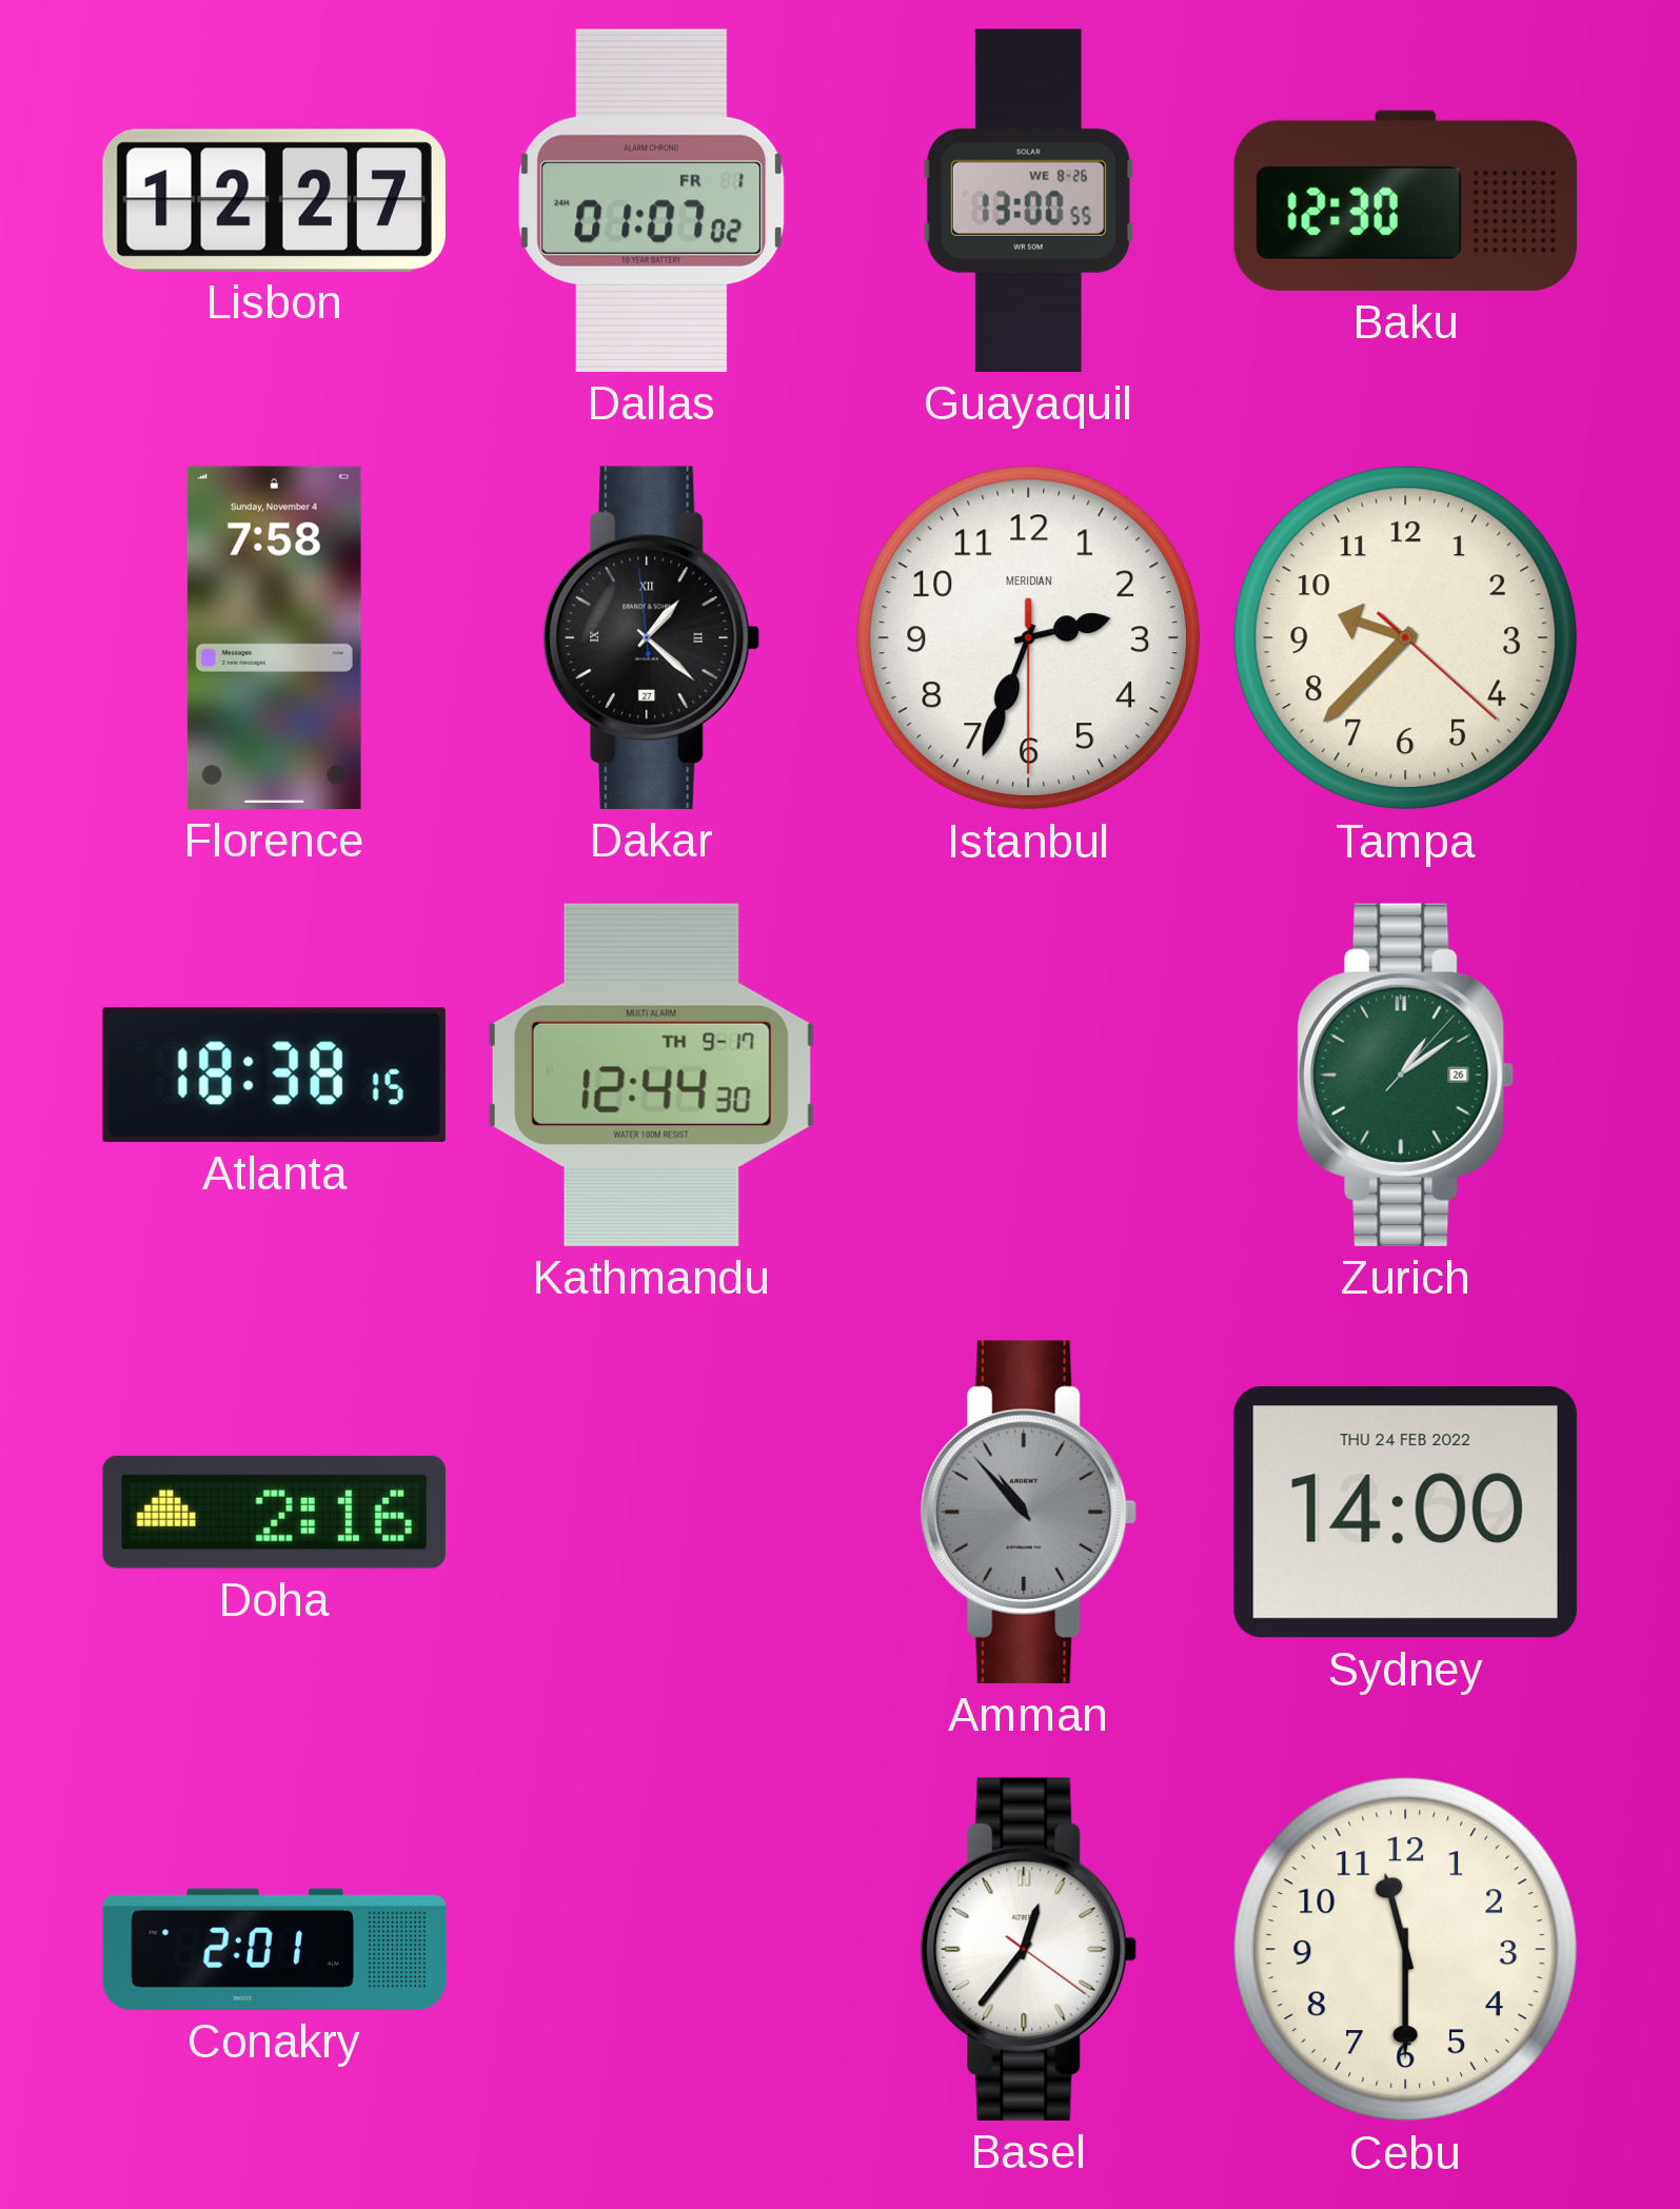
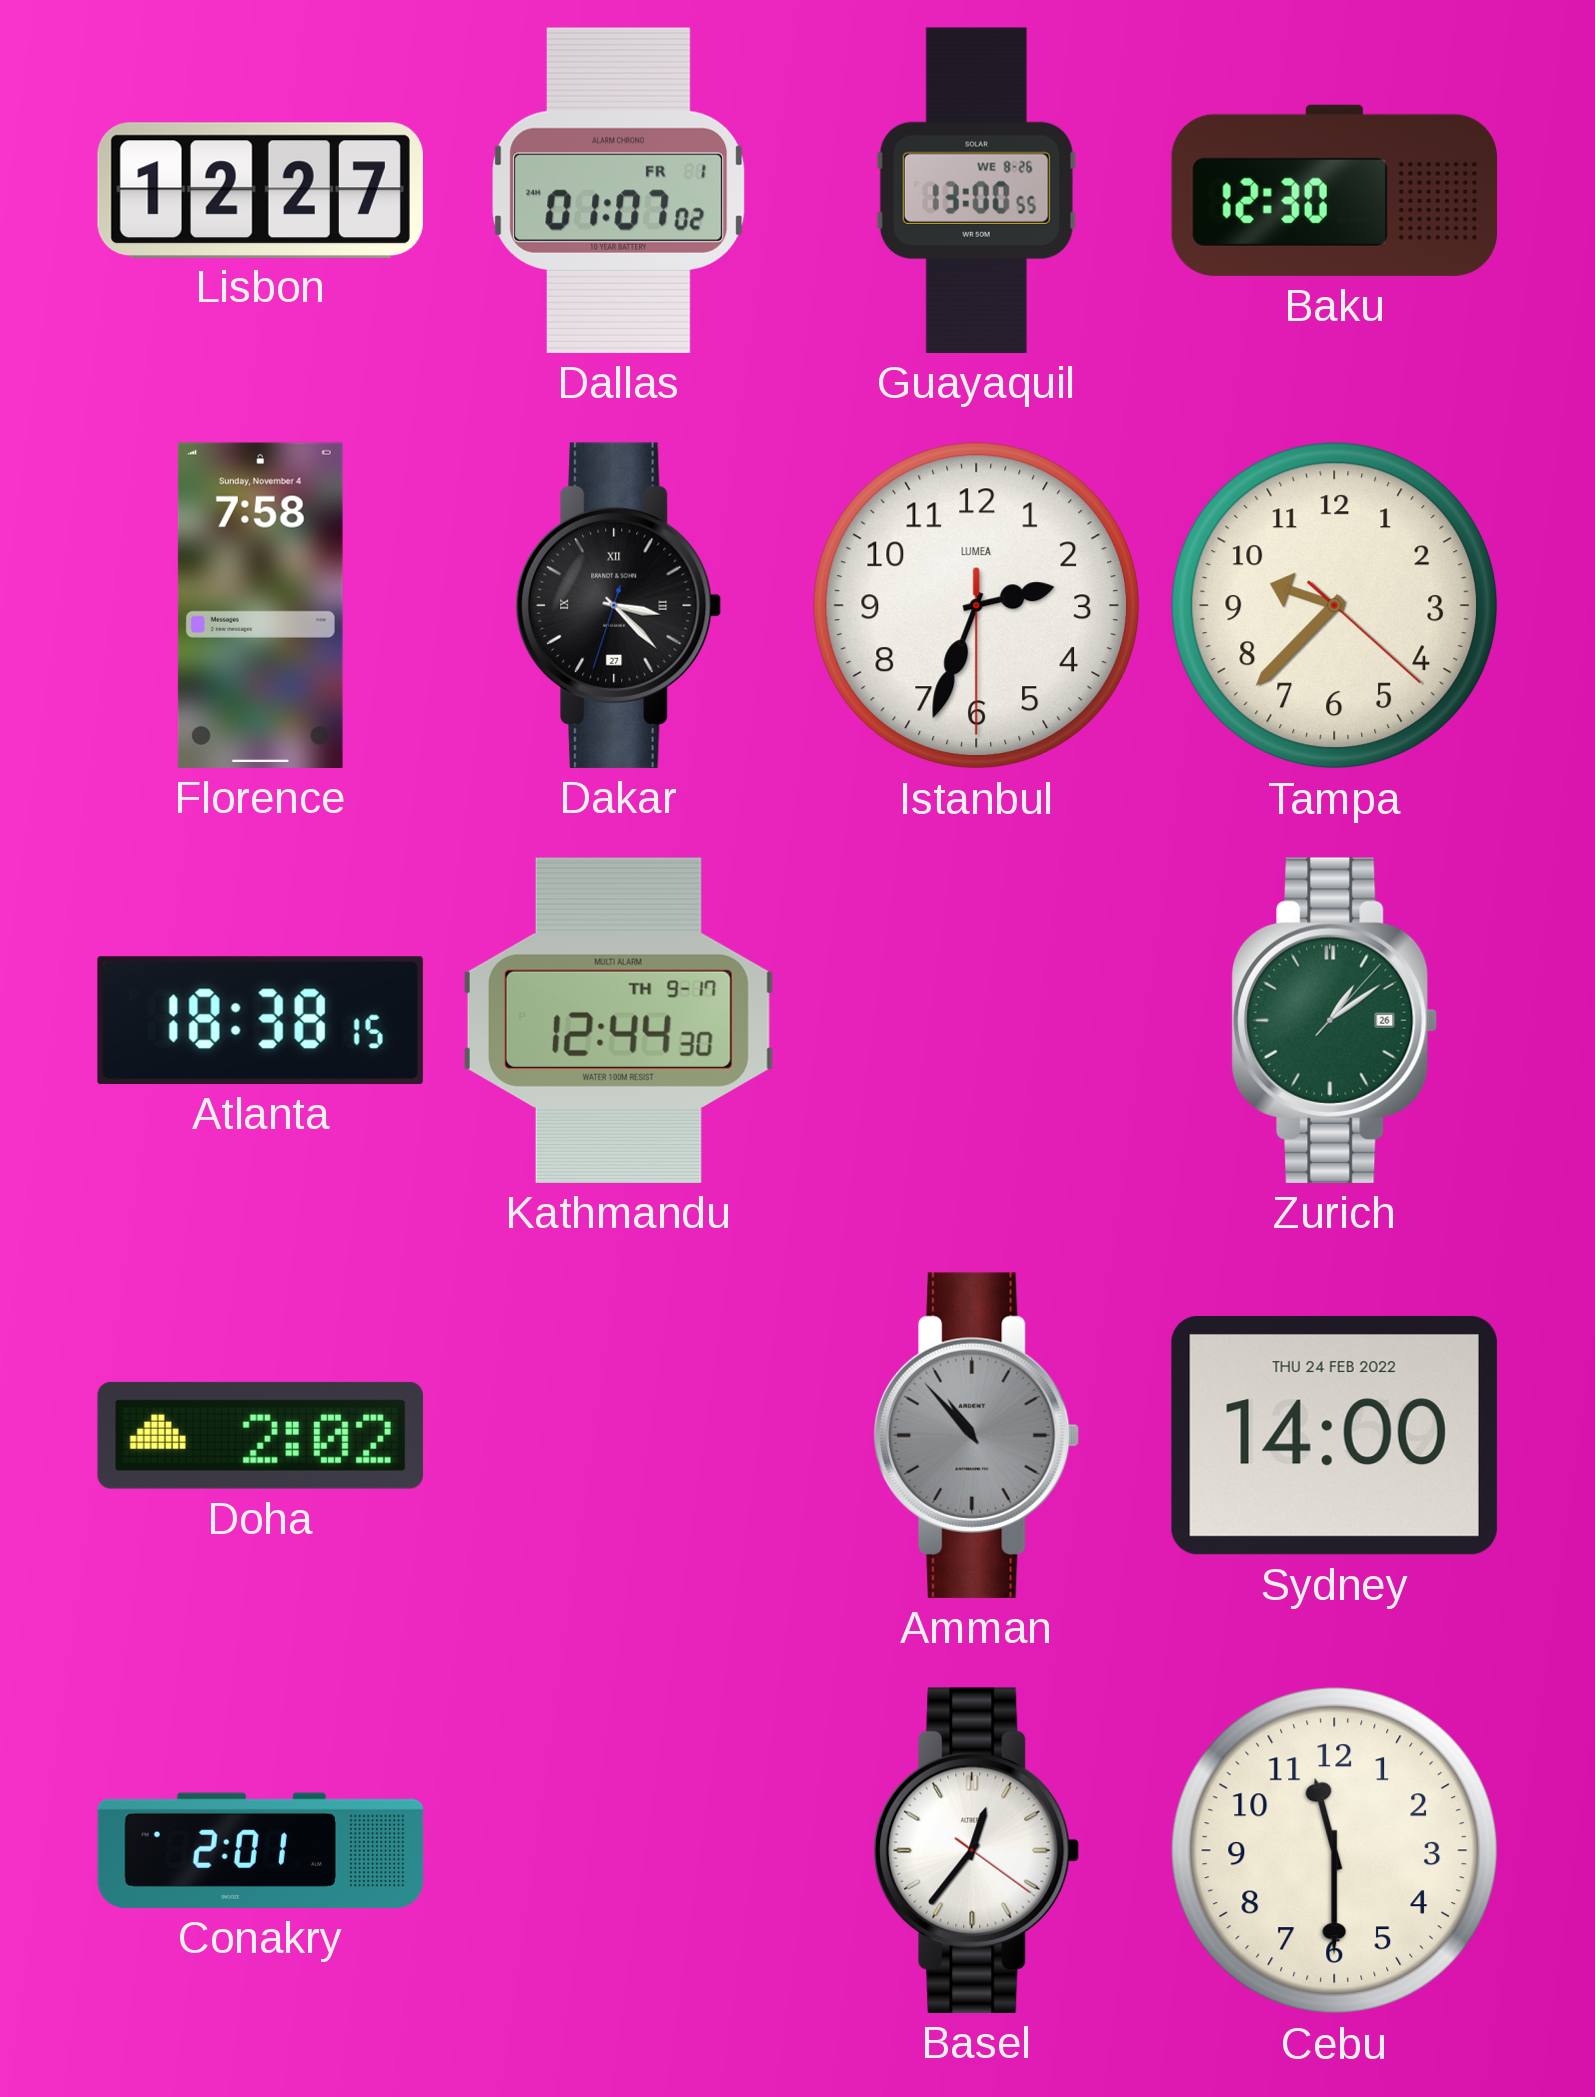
Dakar: 1:21 -> 3:22
Istanbul brand: MERIDIAN -> LUMEA
Doha: 2:16 -> 2:02
